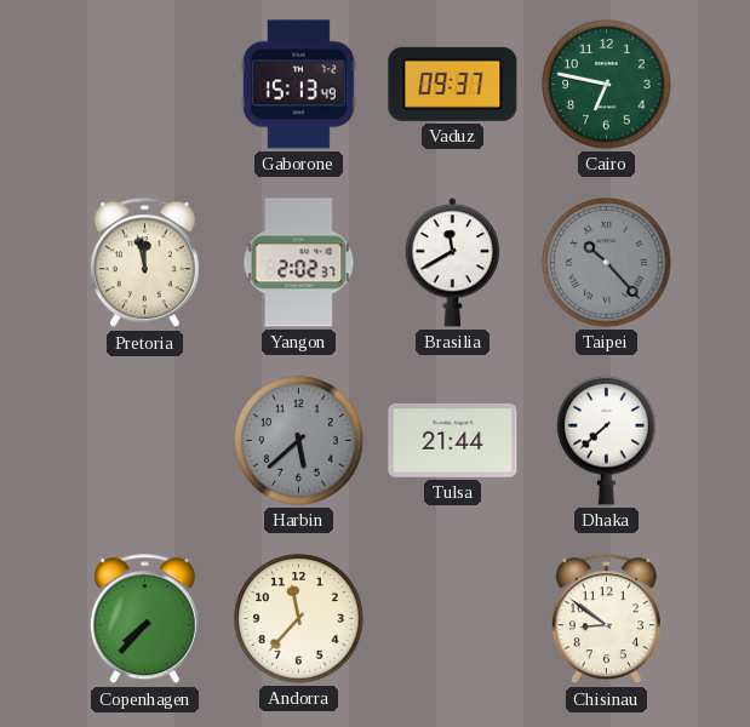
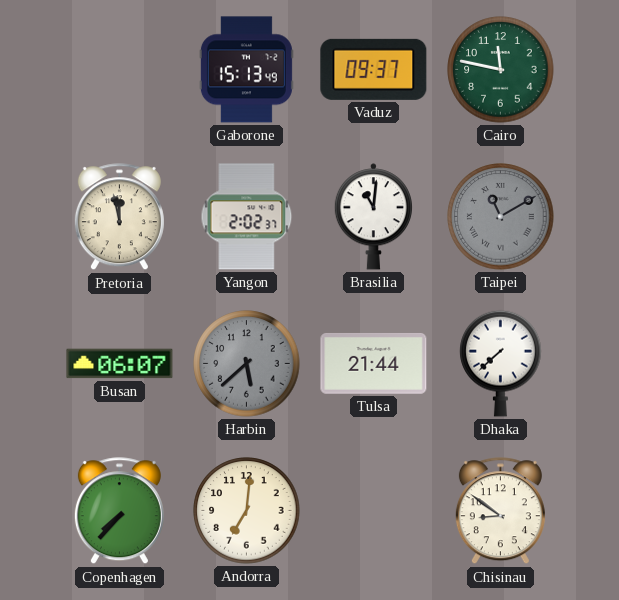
Cairo: 6:47 -> 11:47
Brasilia: 11:40 -> 11:01
Taipei: 10:23 -> 11:10
Busan: none -> 06:07
Andorra: 11:37 -> 7:01
